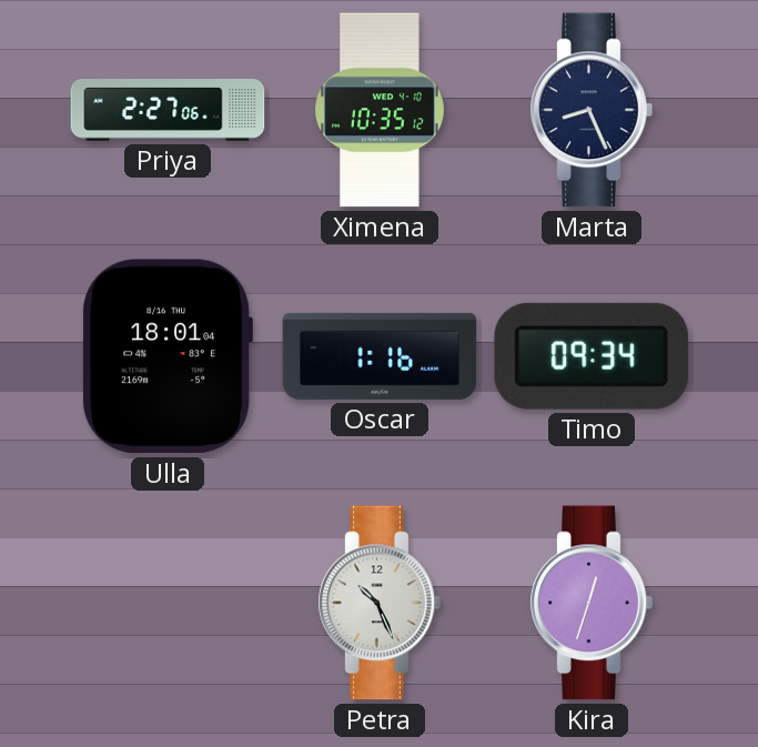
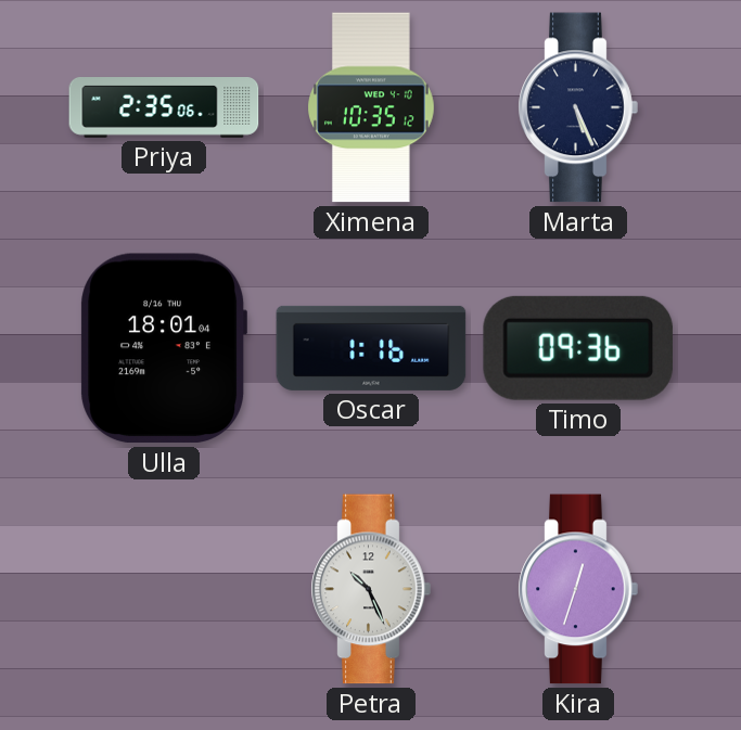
Priya: 2:27 -> 2:35
Marta: 8:26 -> 5:26
Timo: 09:34 -> 09:36
